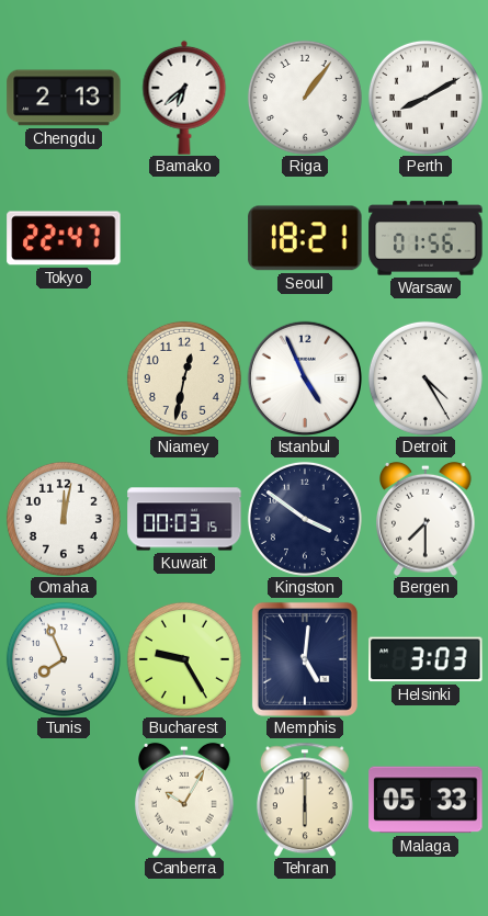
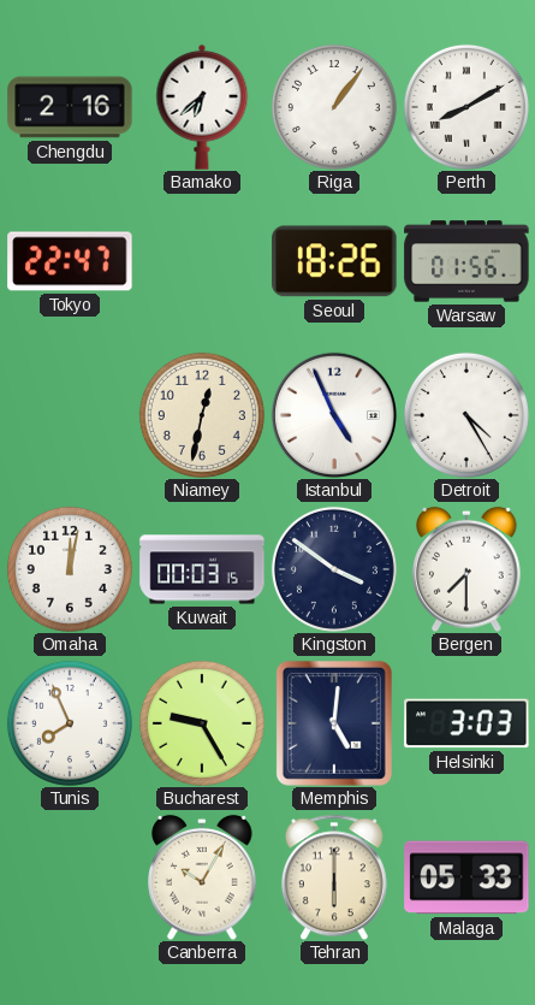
Chengdu: 2:13 -> 2:16
Seoul: 18:21 -> 18:26
